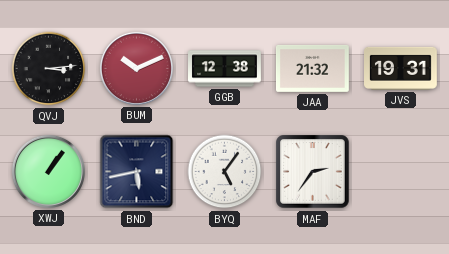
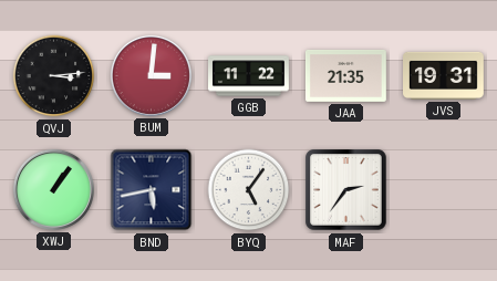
BUM: 10:11 -> 3:01
GGB: 12:38 -> 11:22
JAA: 21:32 -> 21:35
